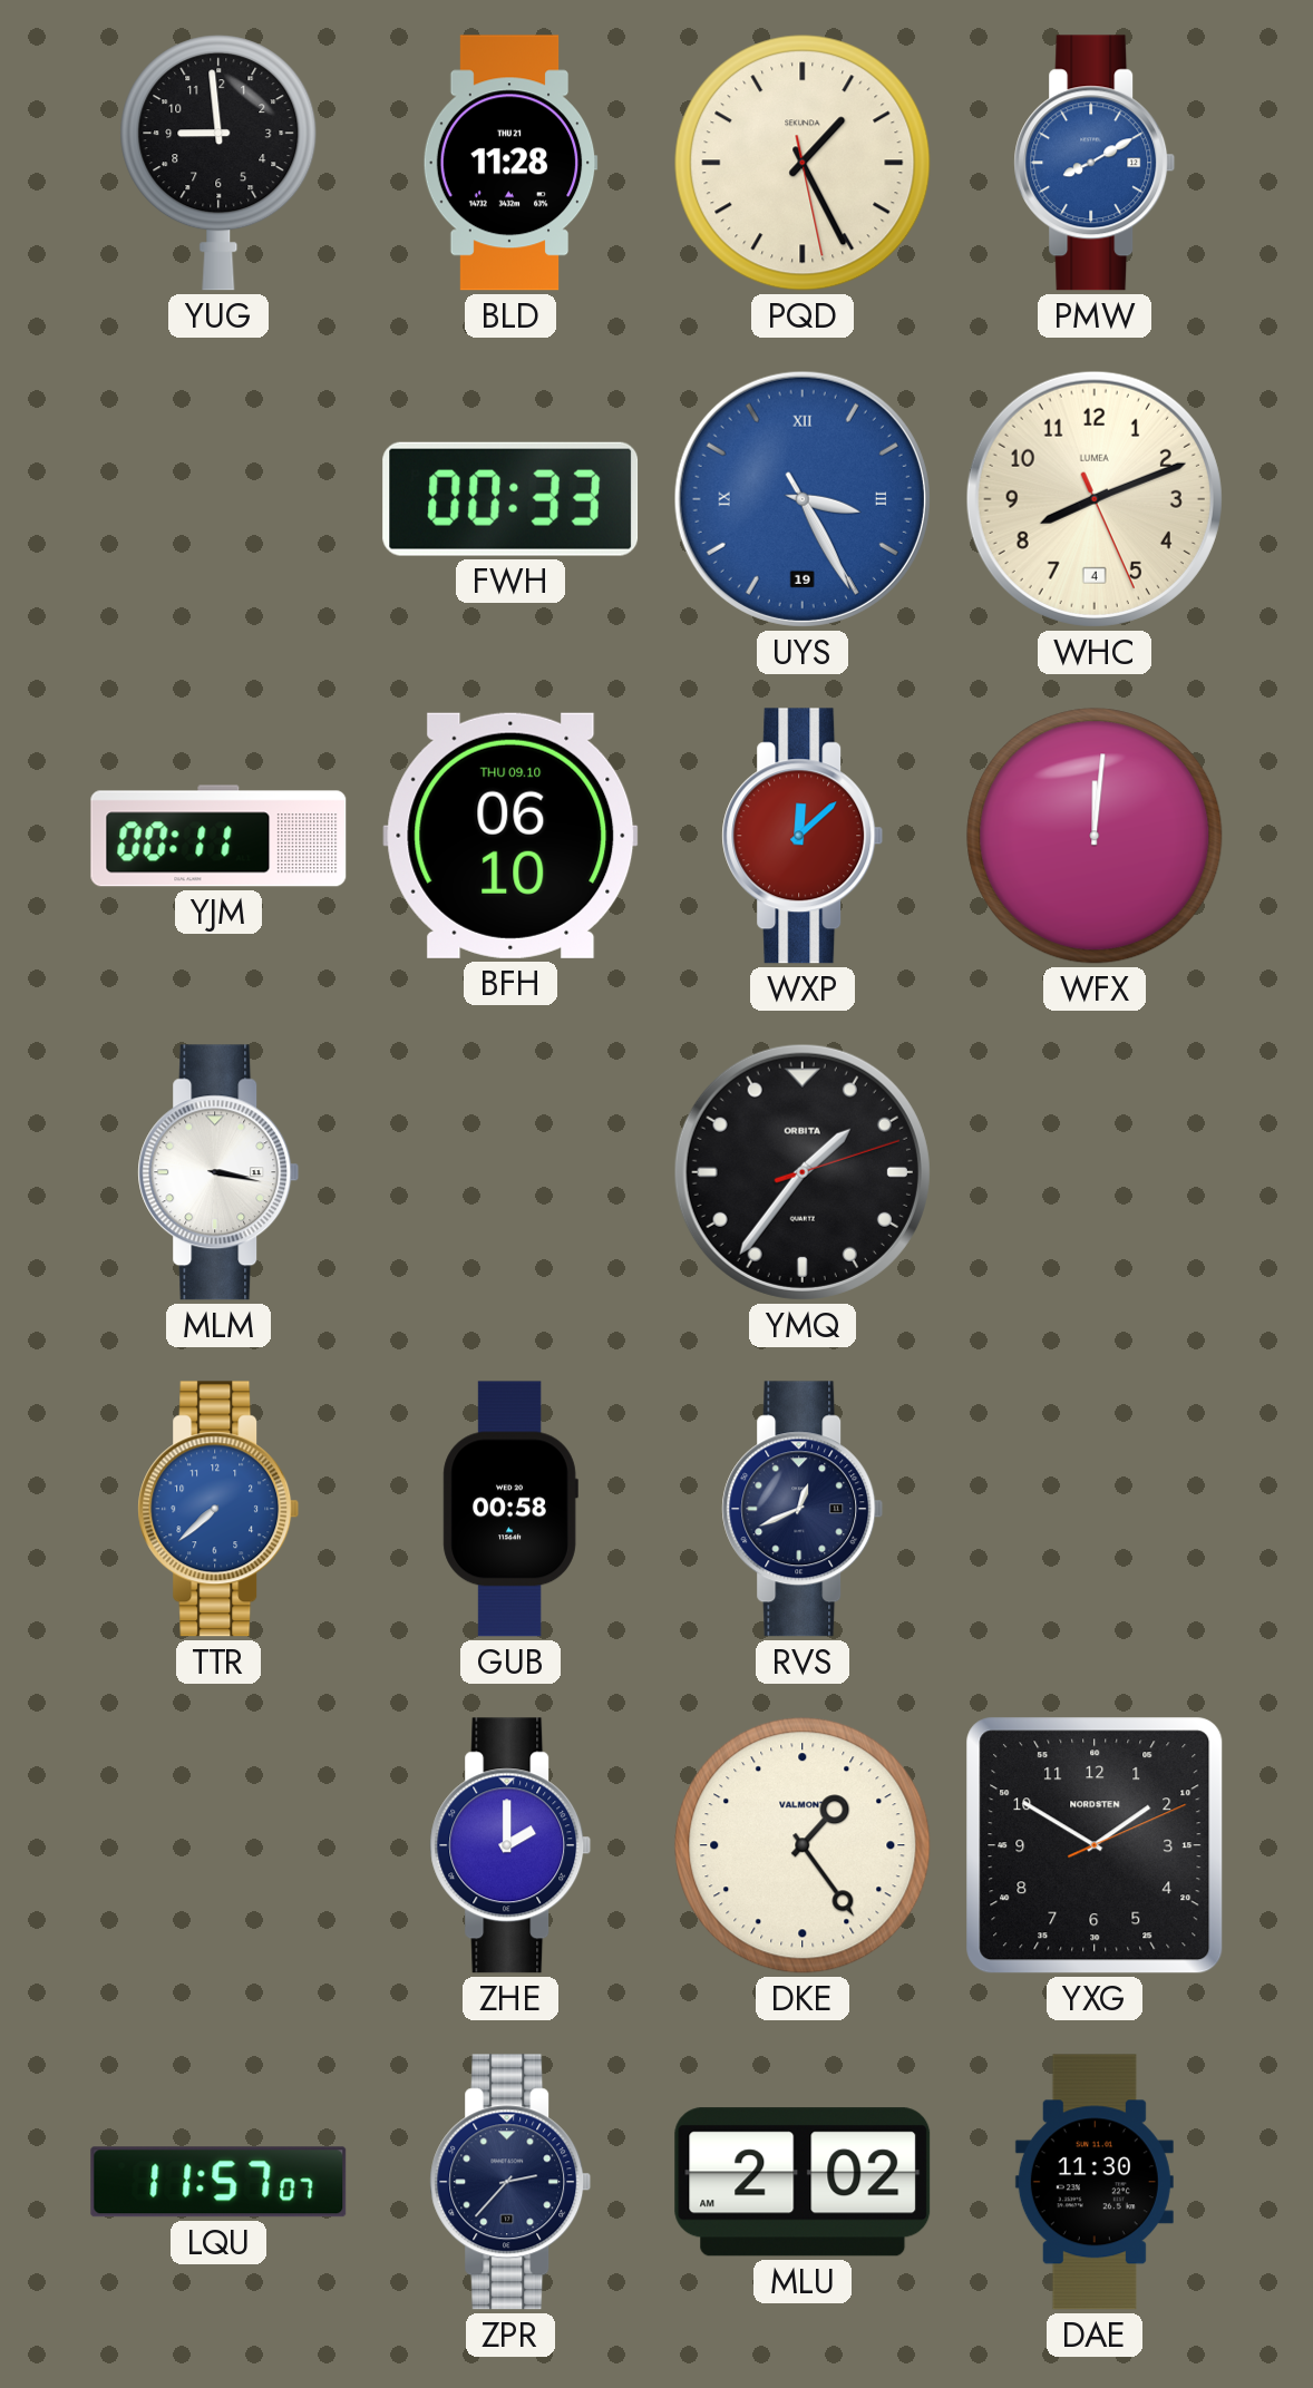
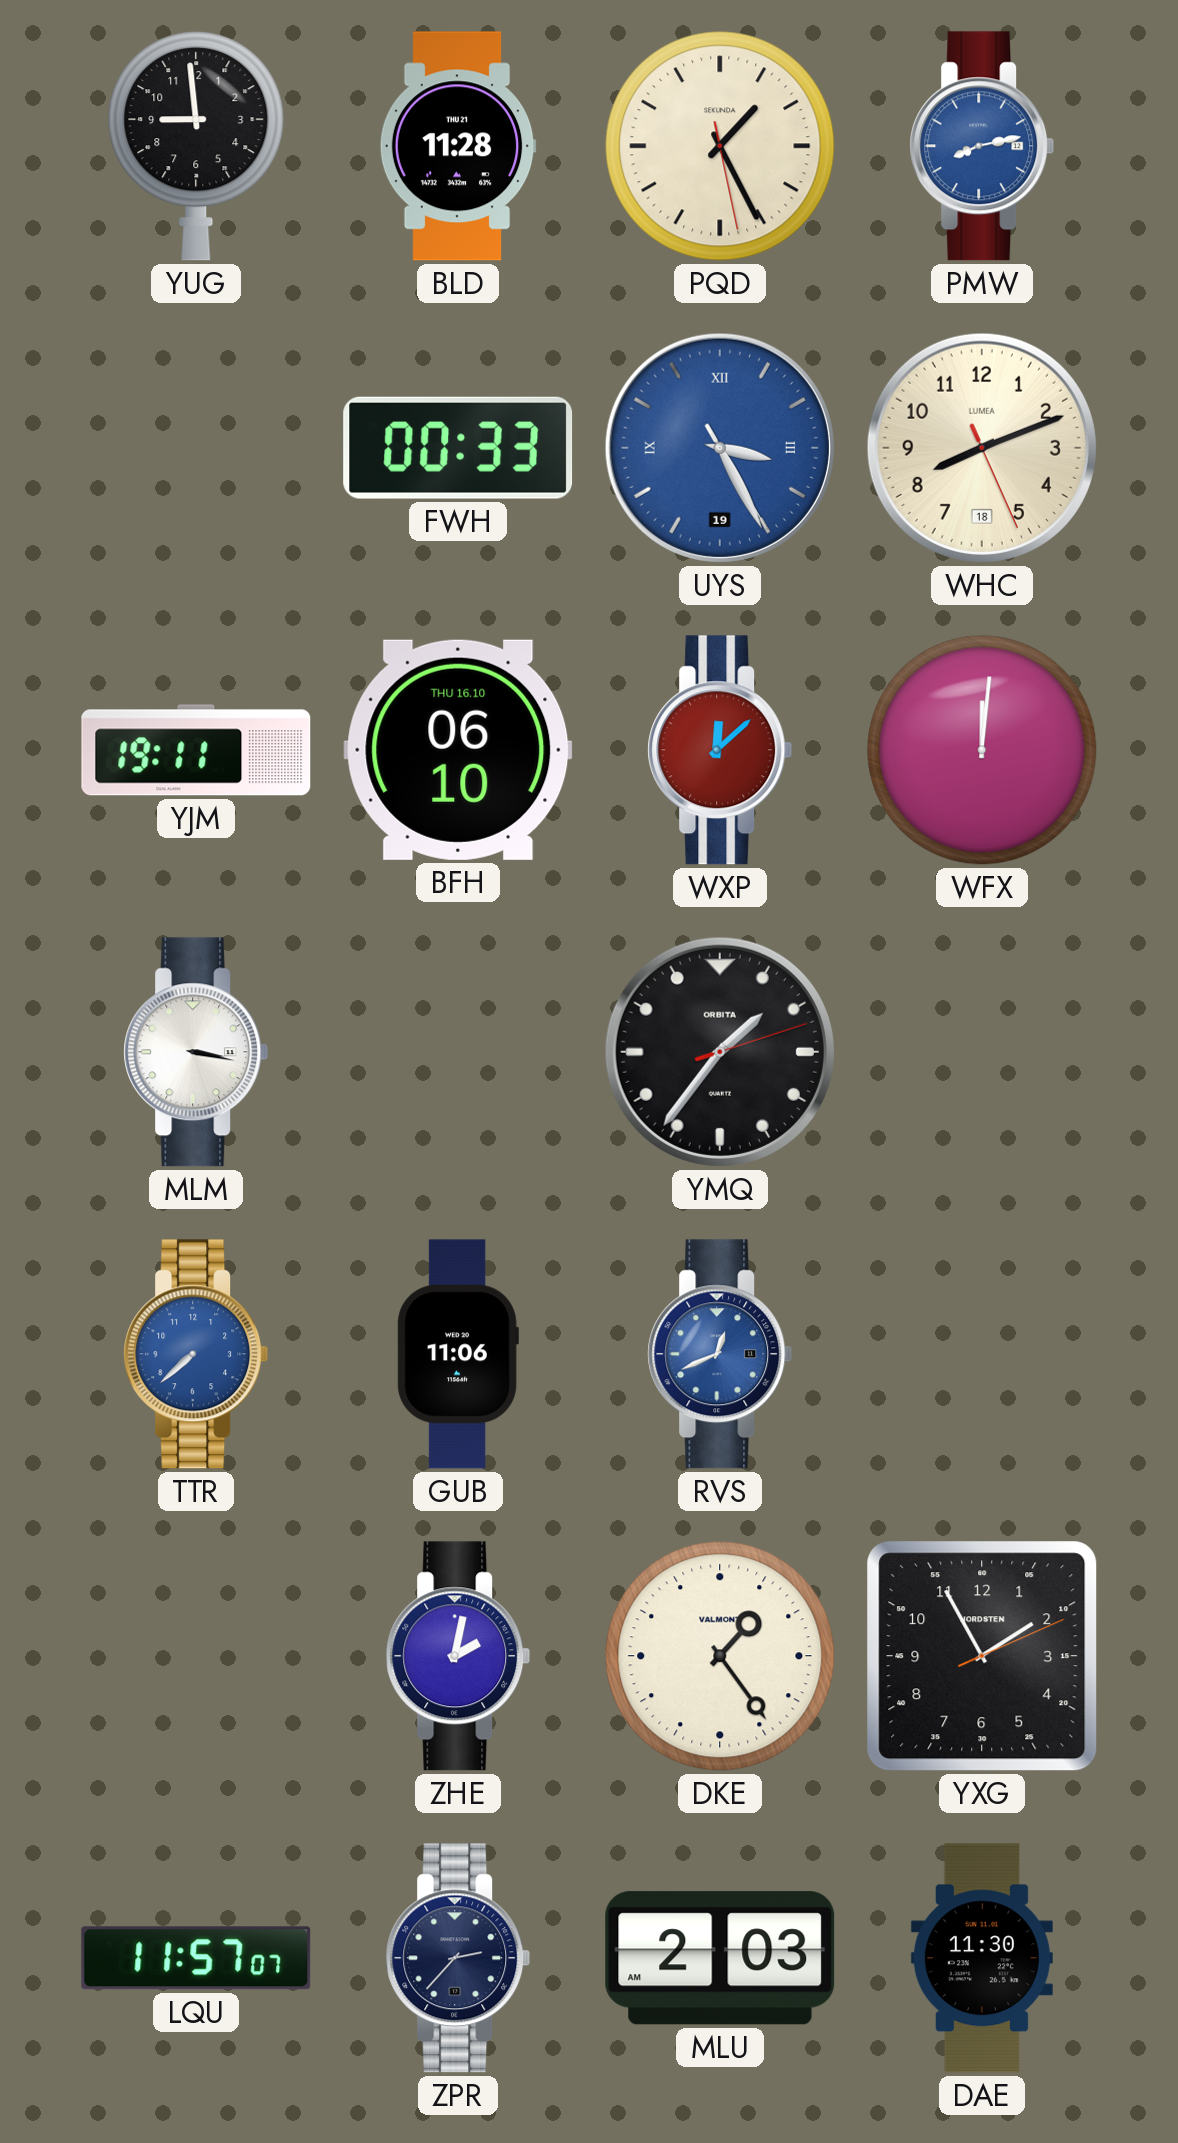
PMW: 8:10 -> 8:13
WHC date: 4 -> 18
YJM: 00:11 -> 19:11
BFH date: THU 09.10 -> THU 16.10
GUB: 00:58 -> 11:06
RVS dial: navy -> blue
ZHE: 2:00 -> 2:02
YXG: 1:50 -> 1:55
MLU: 2:02 -> 2:03
